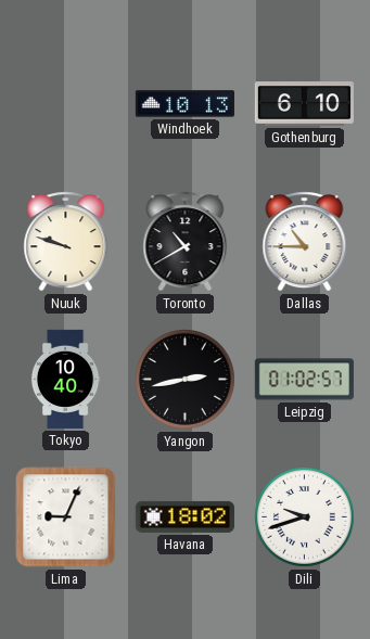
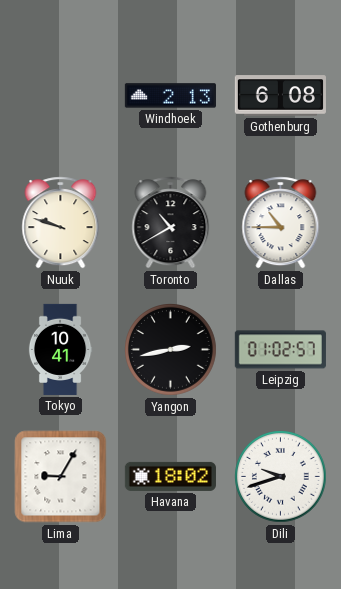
Windhoek: 10:13 -> 2:13
Gothenburg: 6:10 -> 6:08
Tokyo: 10:40 -> 10:41
Lima: 9:04 -> 9:05
